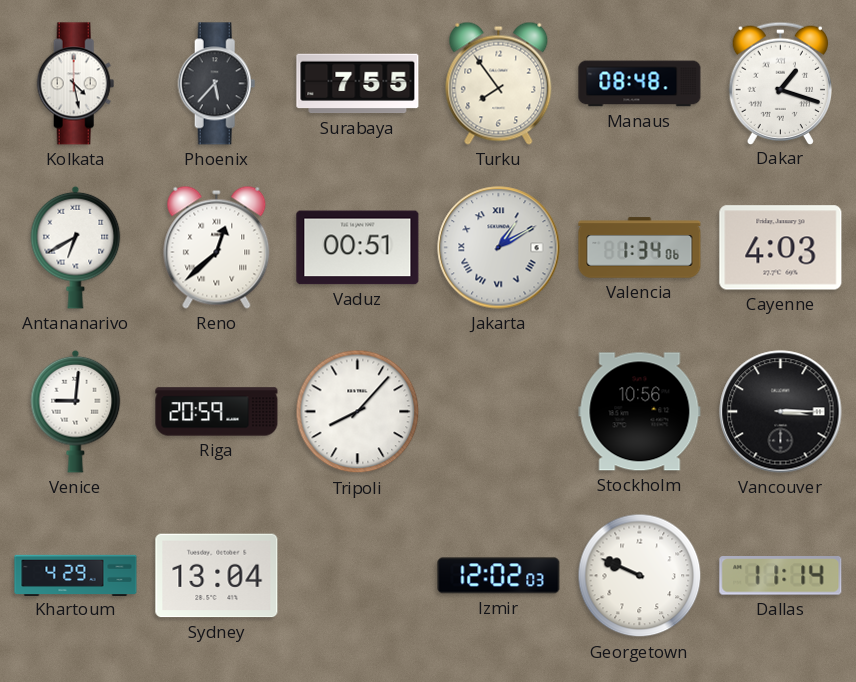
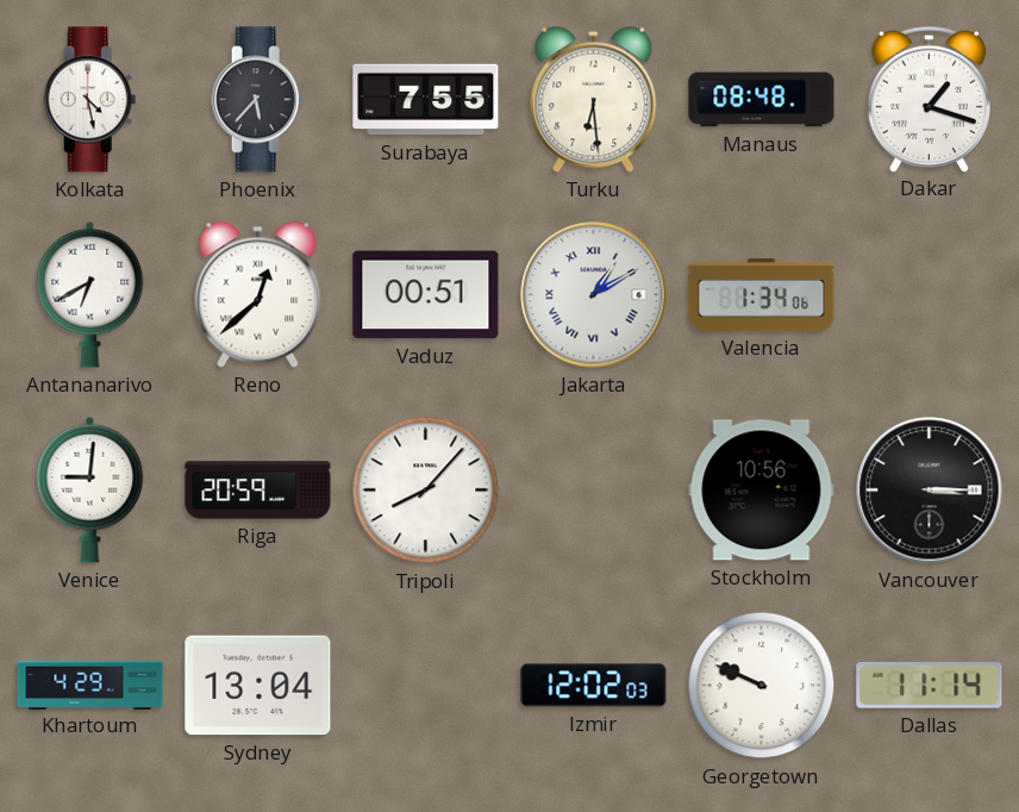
Turku: 7:54 -> 6:29
Cayenne: 4:03 -> none
